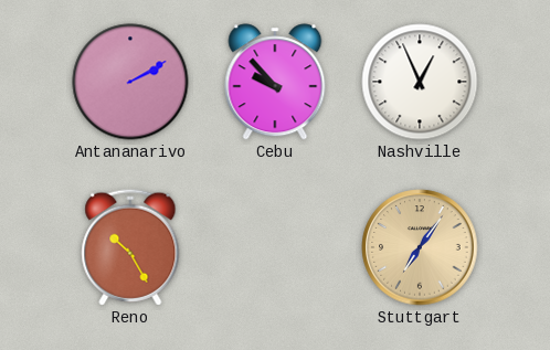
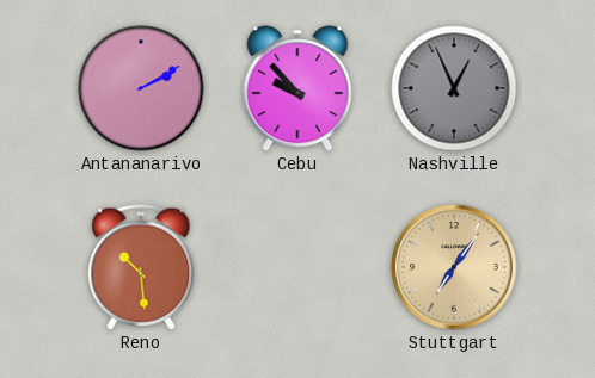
Nashville dial: white -> grey
Reno: 10:25 -> 10:29
